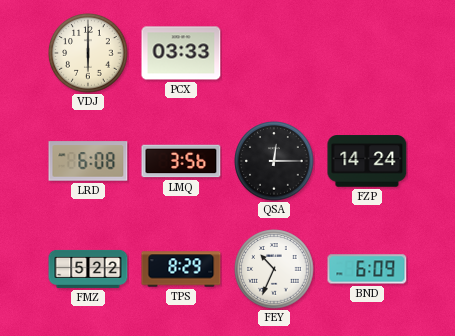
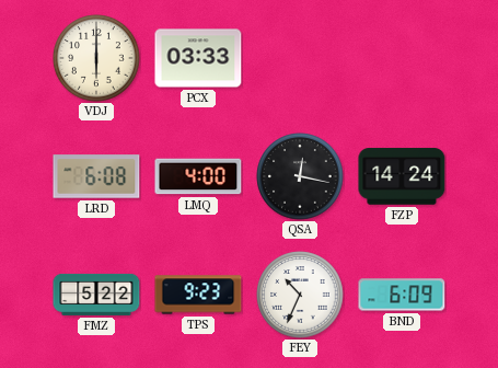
LMQ: 3:56 -> 4:00
QSA: 12:15 -> 12:17
TPS: 8:29 -> 9:23
